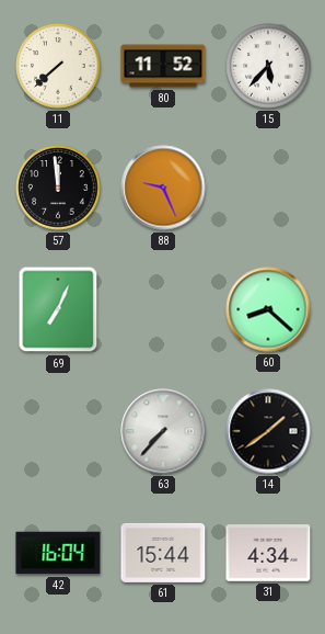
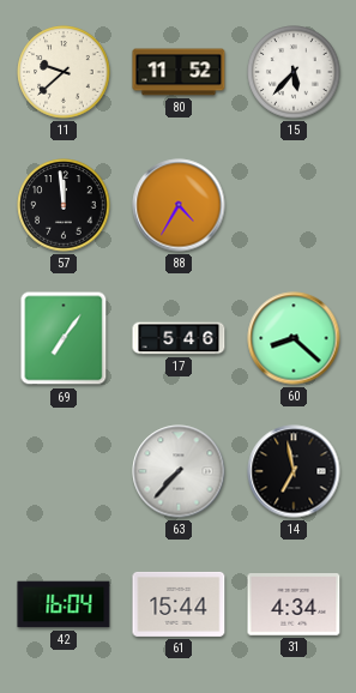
11: 7:38 -> 9:38
88: 9:26 -> 4:35
69: 7:04 -> 7:06
17: none -> 5:46
14: 1:39 -> 6:58
